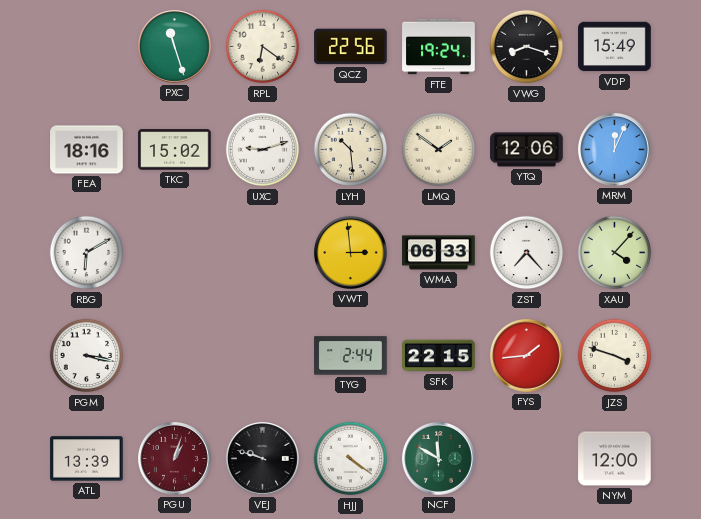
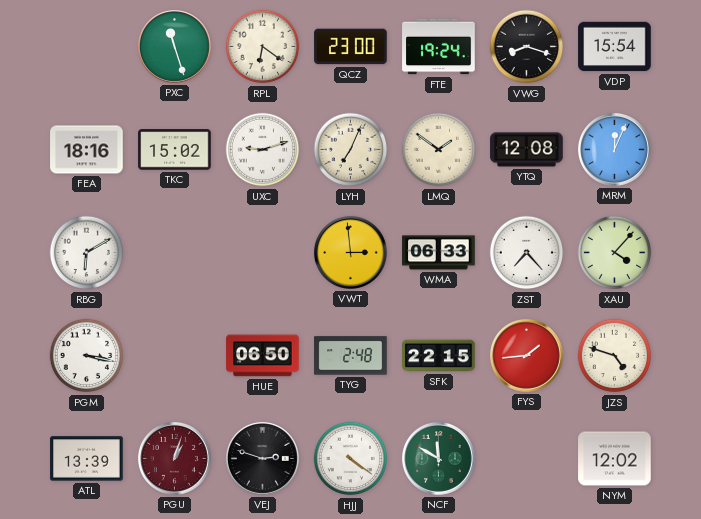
QCZ: 22:56 -> 23:00
VDP: 15:49 -> 15:54
LYH: 10:29 -> 7:04
YTQ: 12:06 -> 12:08
HUE: none -> 06:50
TYG: 2:44 -> 2:48
JZS: 3:48 -> 4:48
VEJ: 9:48 -> 2:48
NYM: 12:00 -> 12:02
